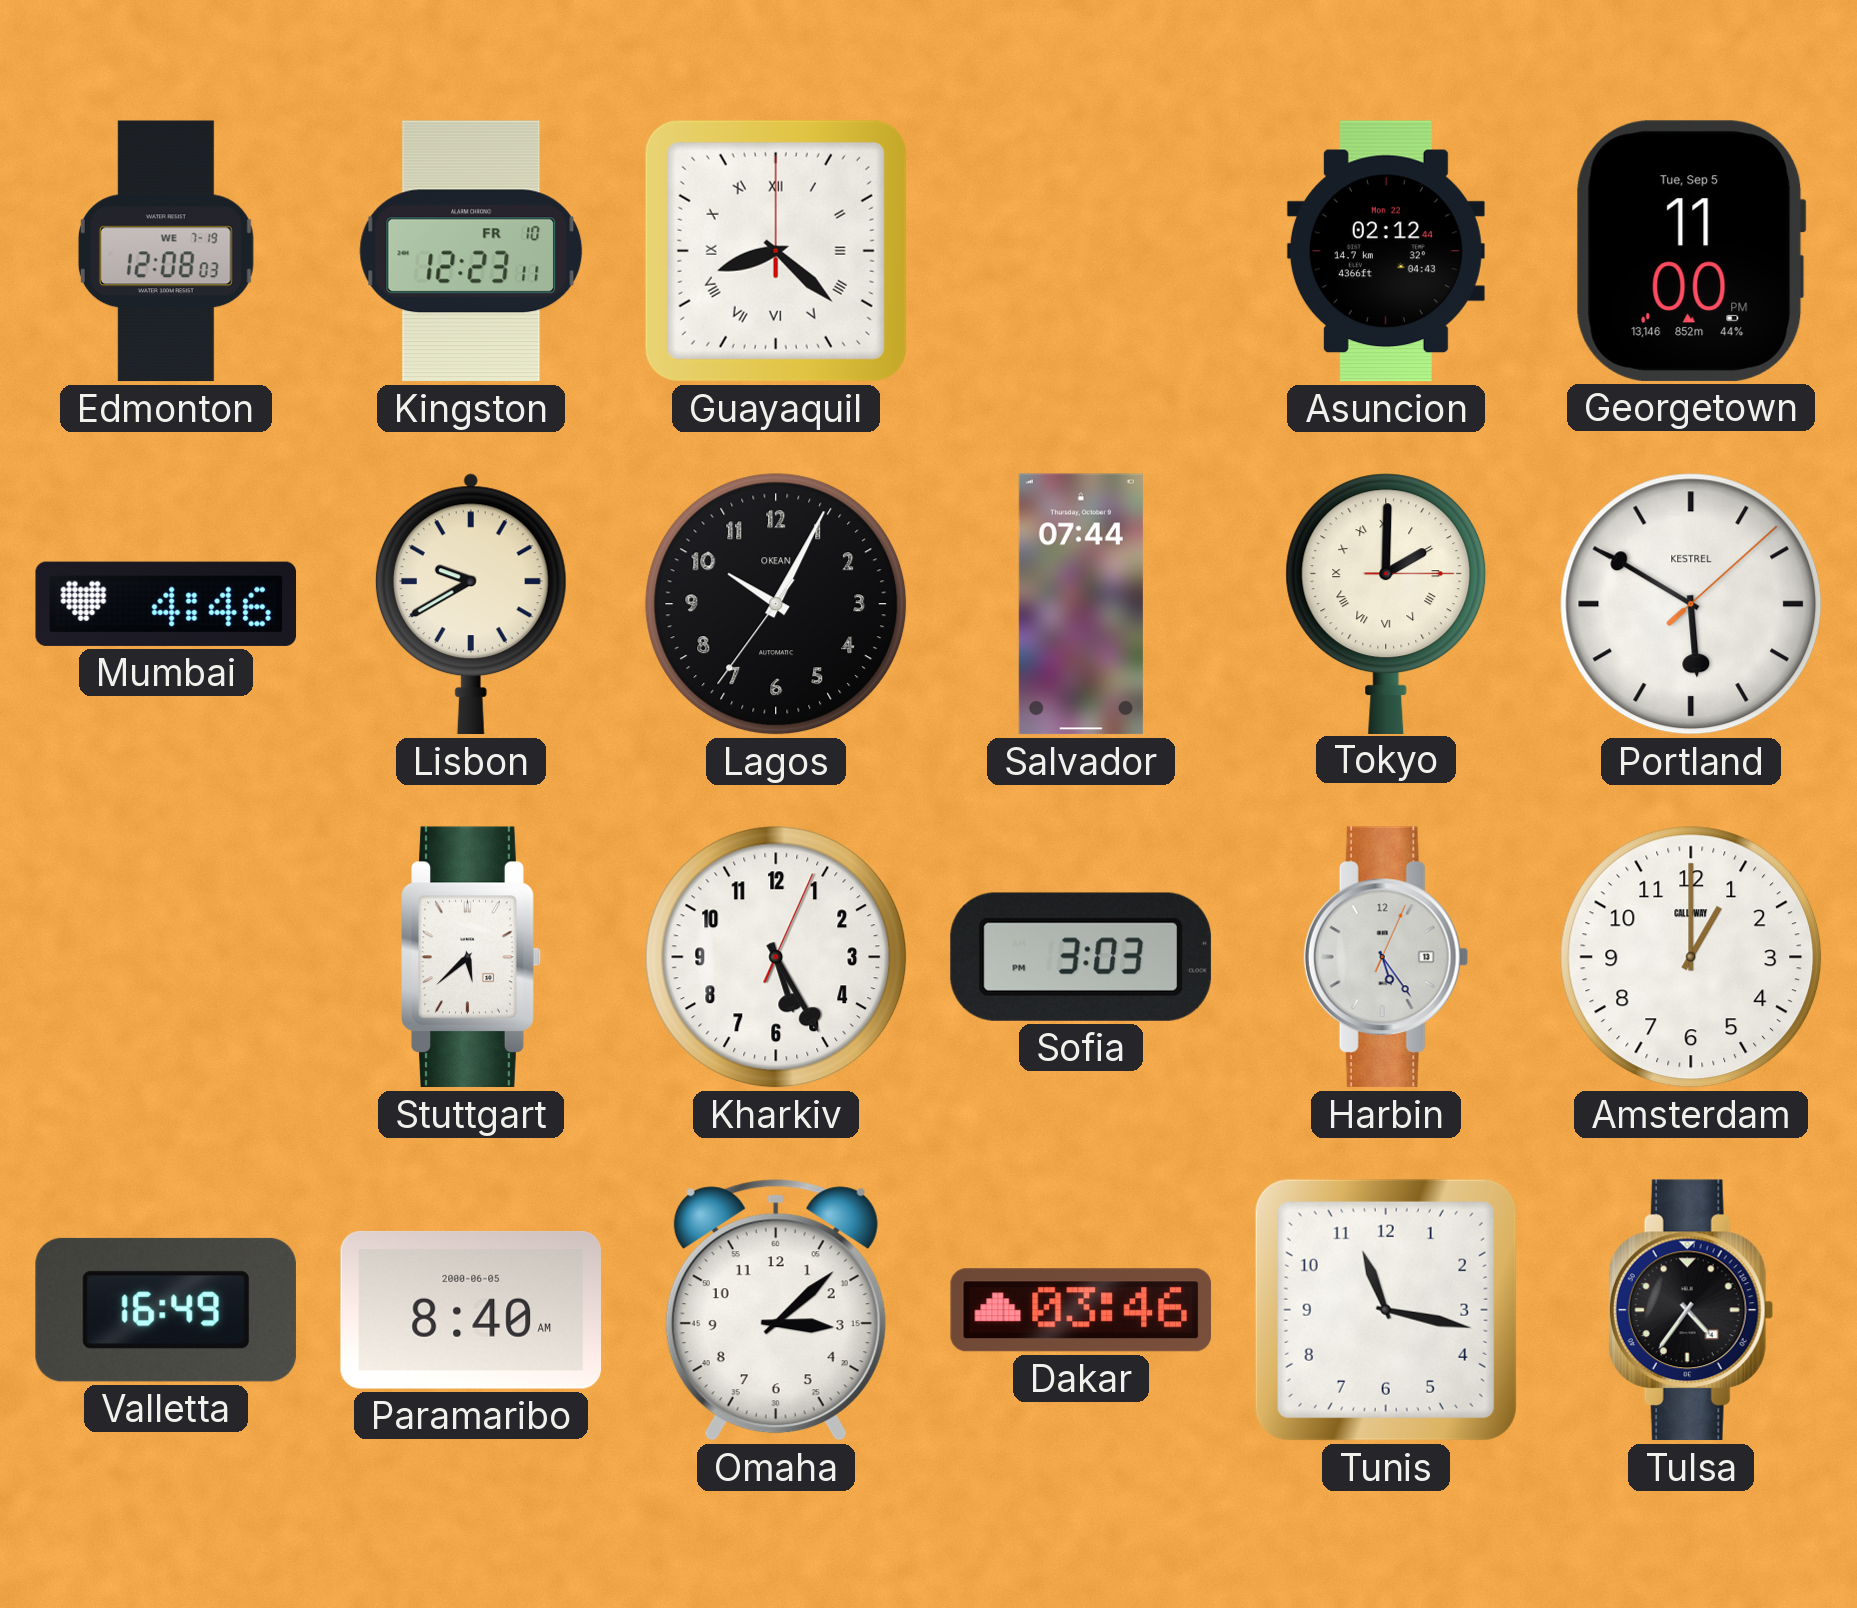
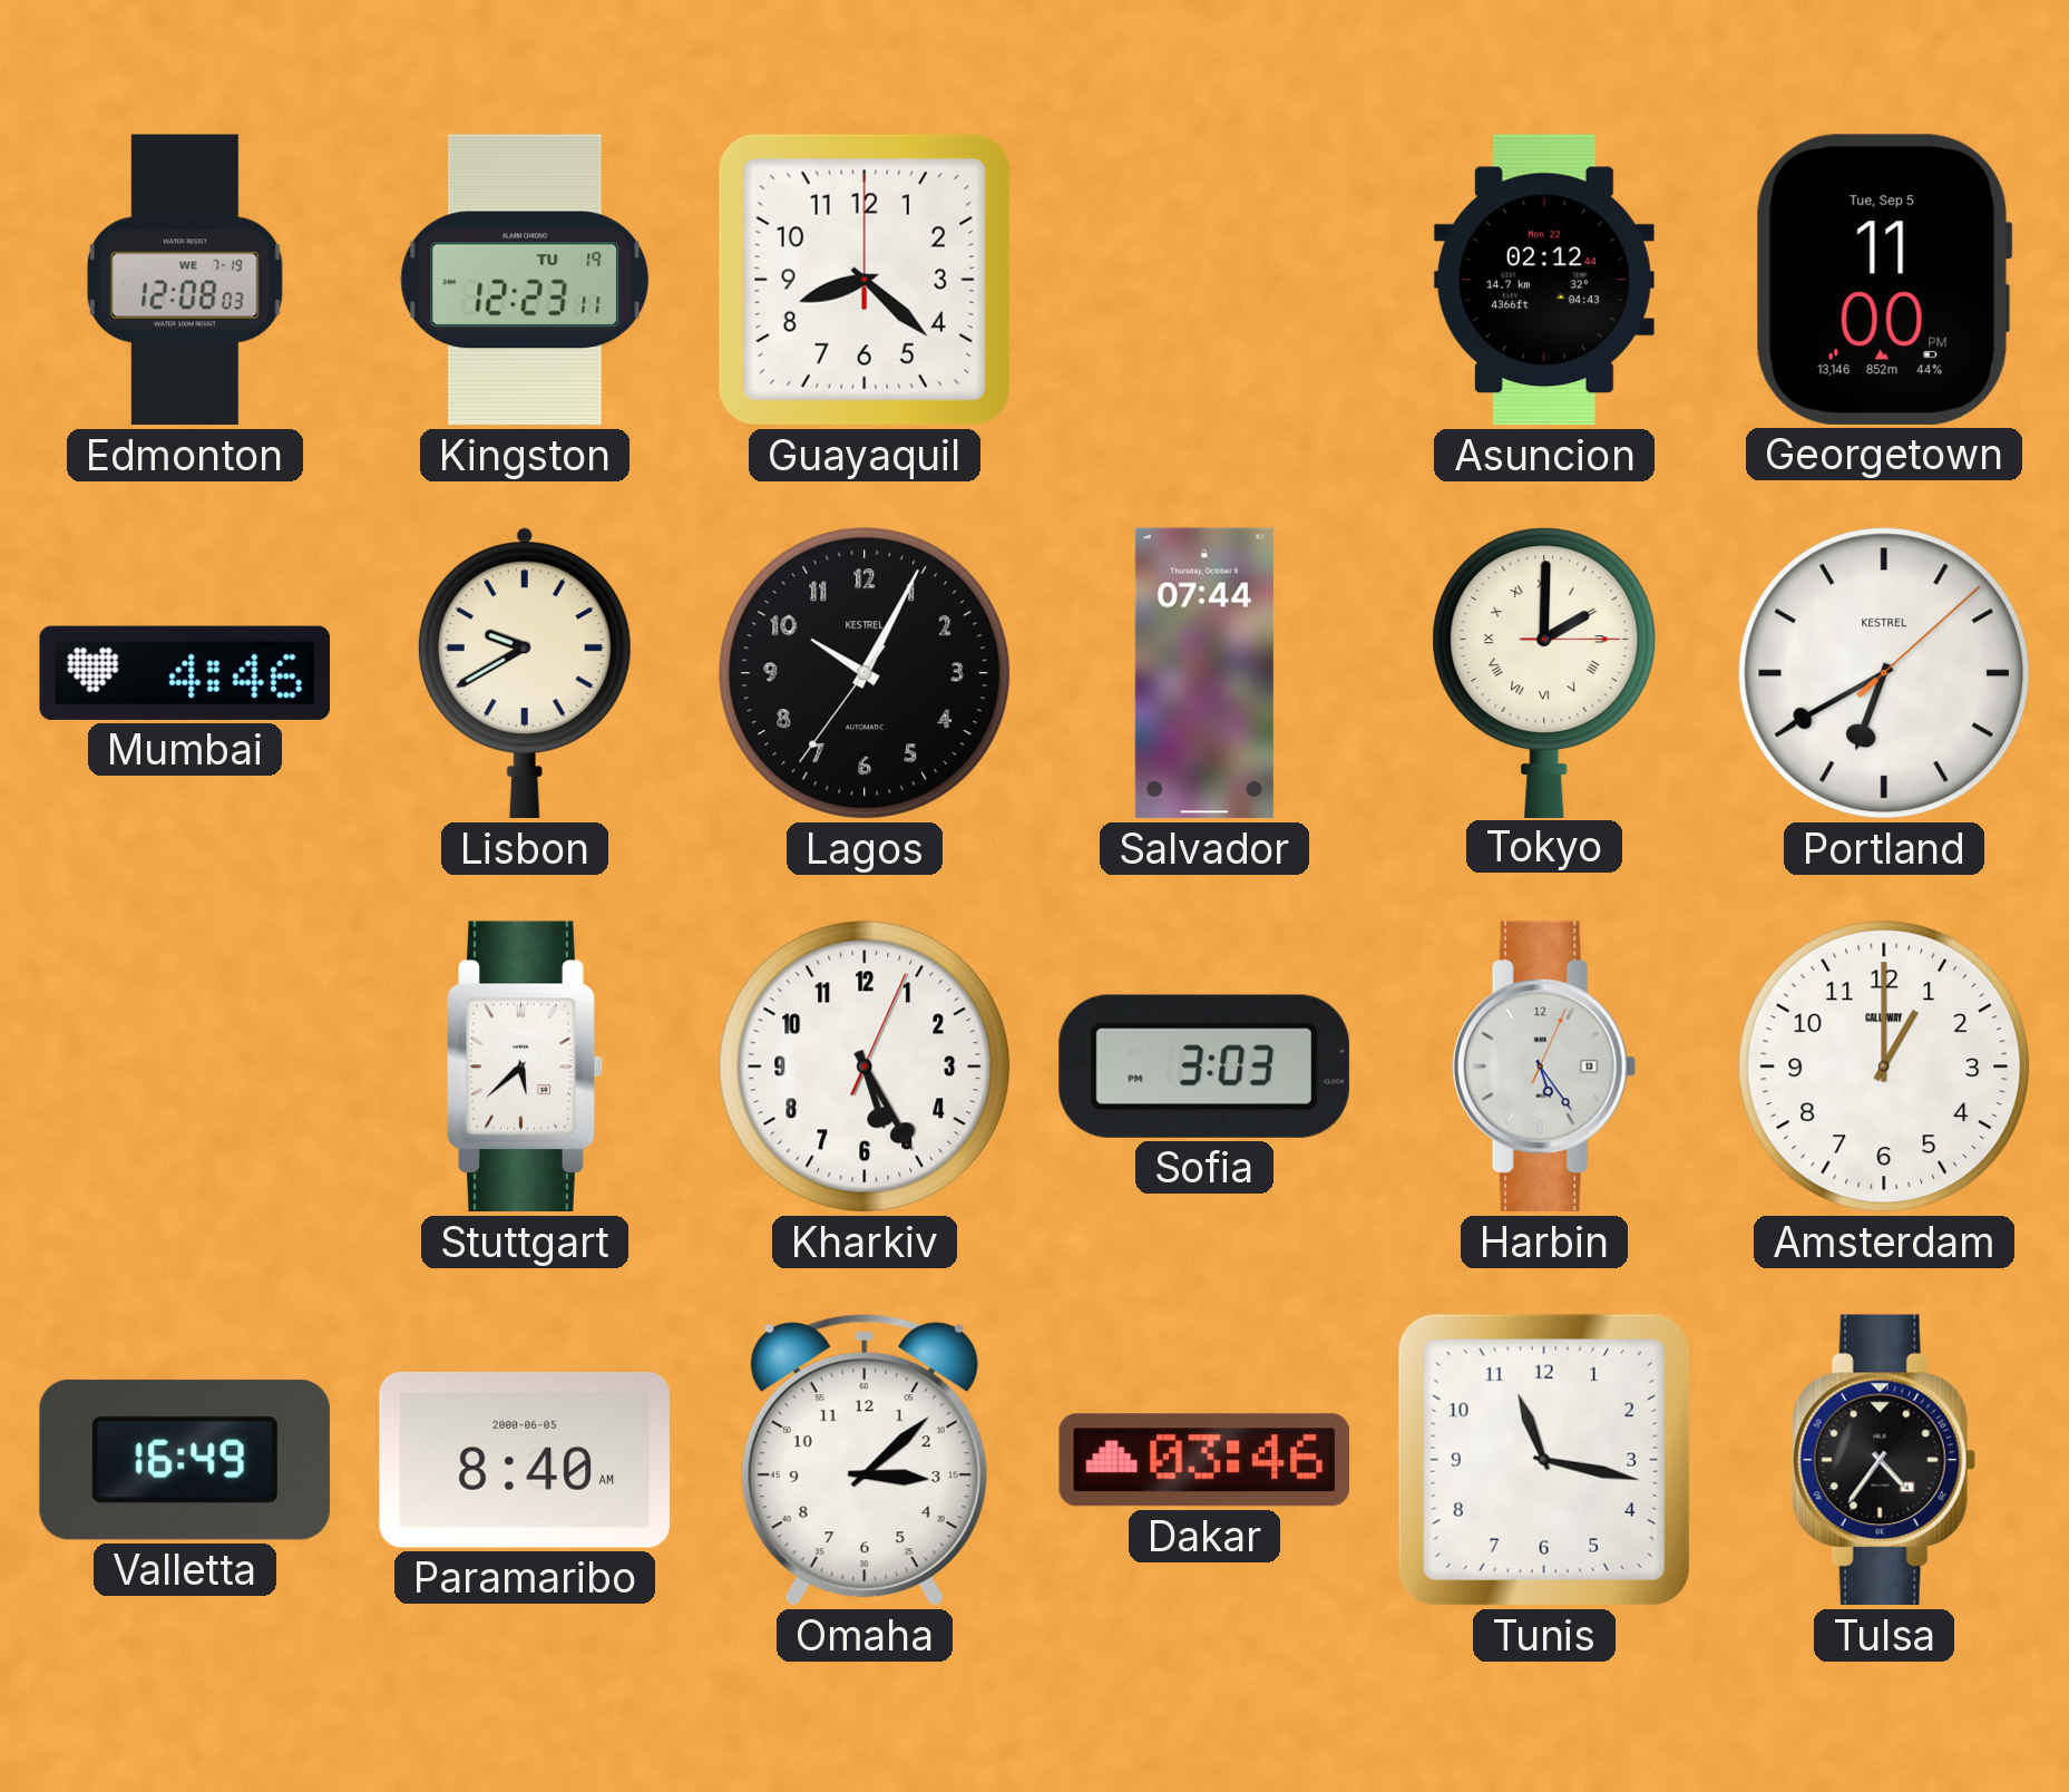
Kingston date: FR 10 -> TU 19
Guayaquil numerals: Roman -> Arabic
Lagos brand: OKEAN -> KESTREL
Portland: 5:50 -> 6:40
